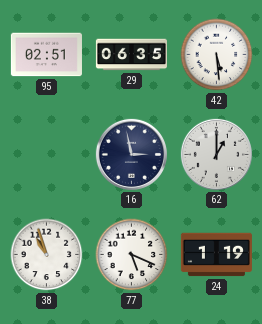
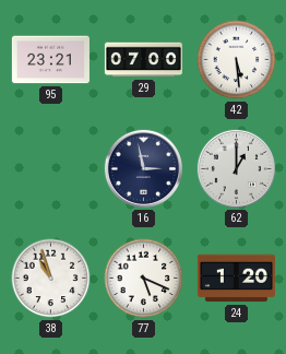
95: 02:51 -> 23:21
29: 06:35 -> 07:00
24: 1:19 -> 1:20
